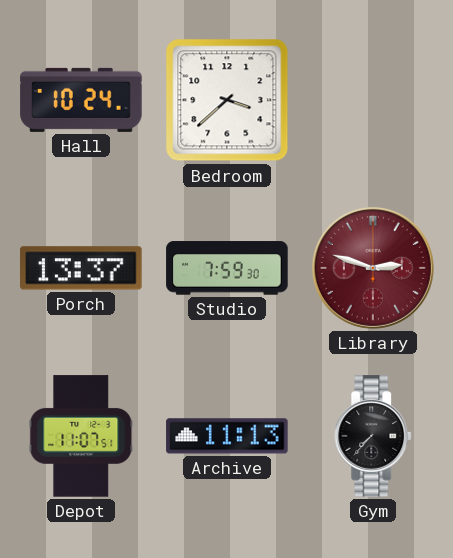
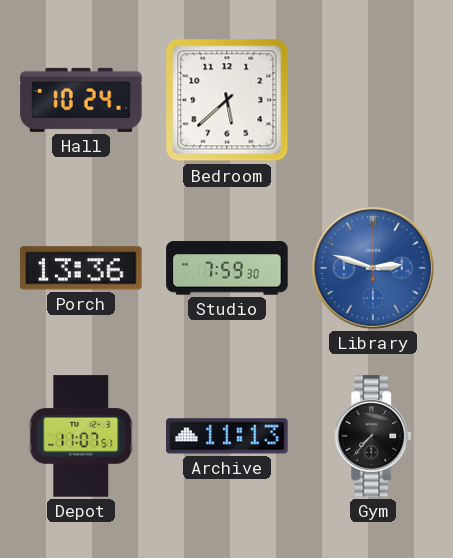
Bedroom: 3:38 -> 5:38
Porch: 13:37 -> 13:36
Library dial: burgundy -> blue
